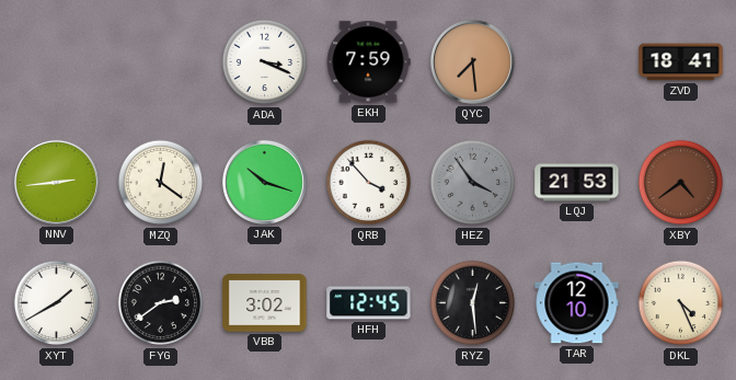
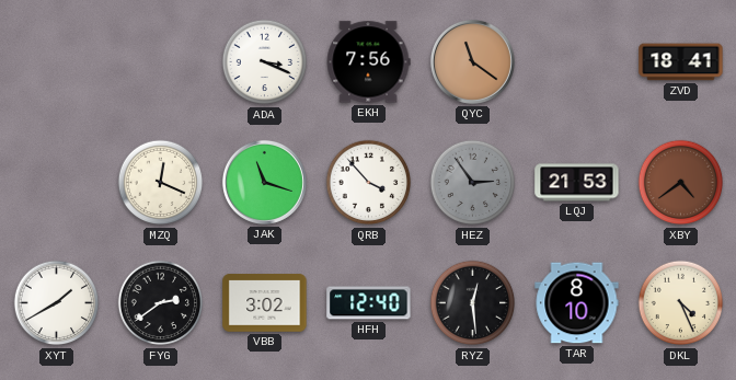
EKH: 7:59 -> 7:56
QYC: 7:29 -> 11:21
NNV: 2:44 -> none
MZQ: 12:21 -> 12:19
JAK: 10:18 -> 11:18
HEZ: 3:54 -> 2:54
HFH: 12:45 -> 12:40
TAR: 12:10 -> 8:10
